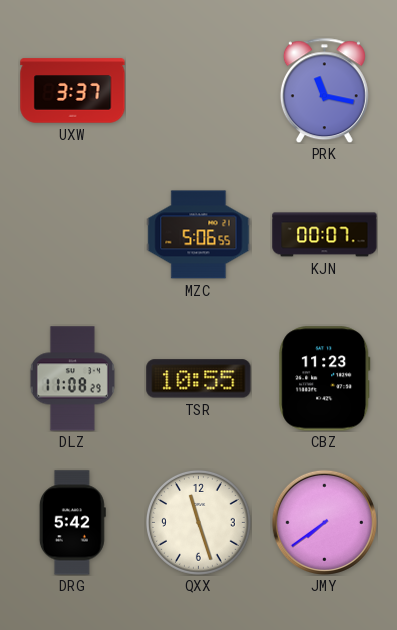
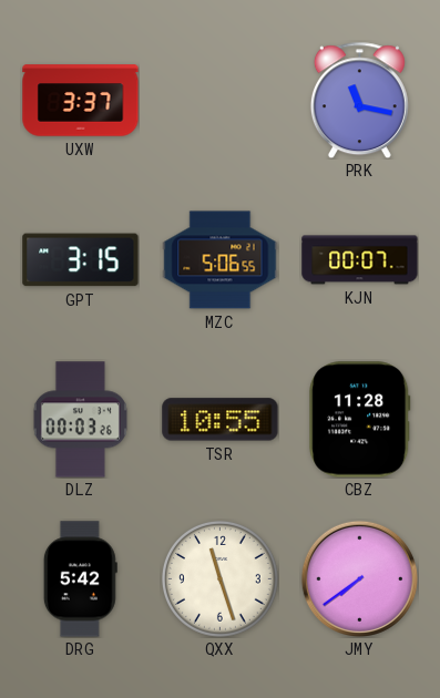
GPT: none -> 3:15
DLZ: 11:08 -> 00:03
CBZ: 11:23 -> 11:28
